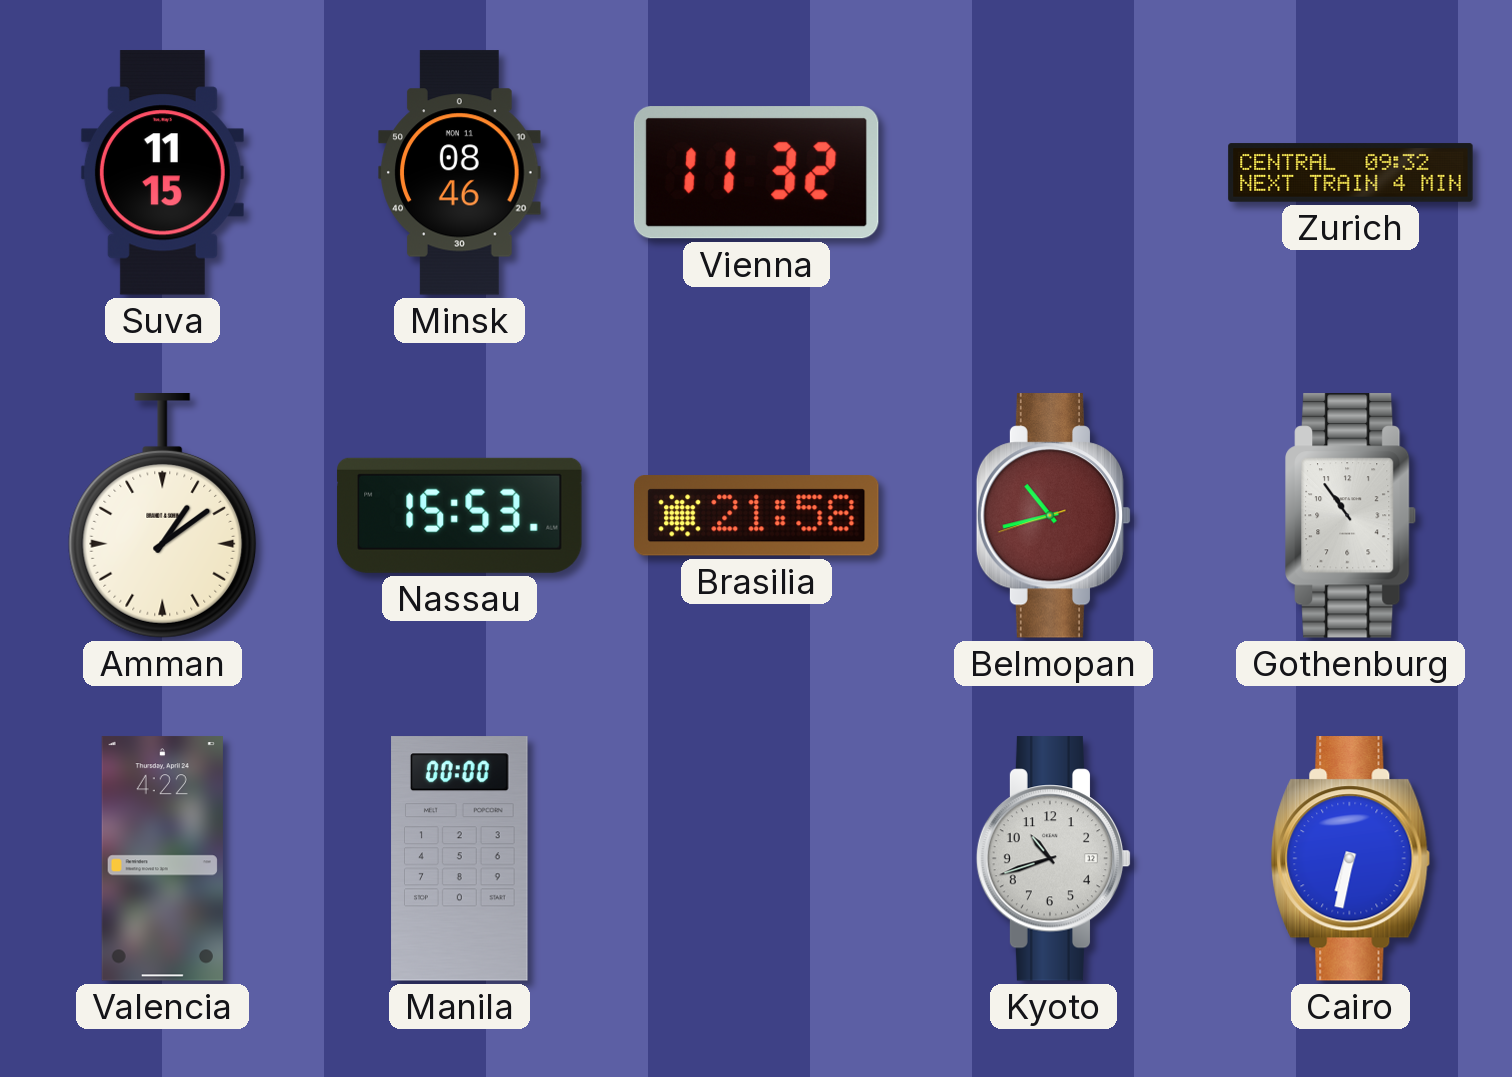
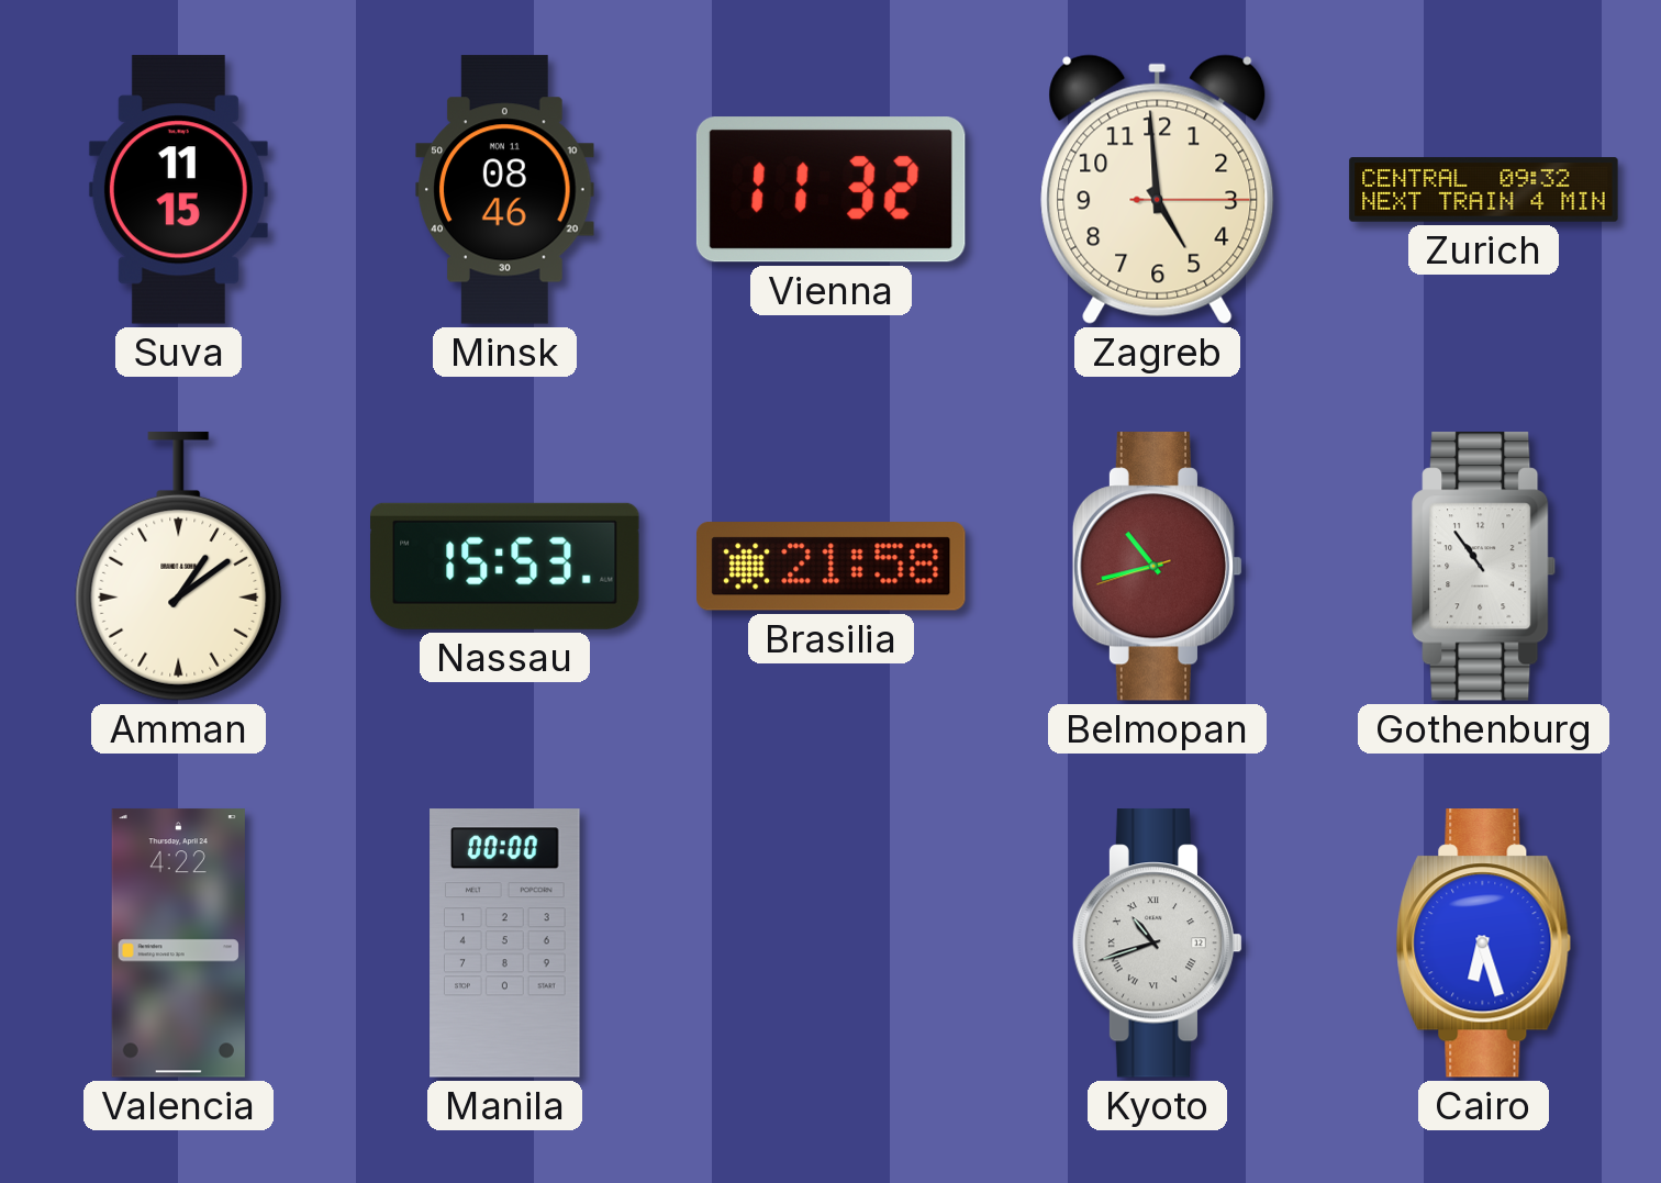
Zagreb: none -> 4:59
Kyoto numerals: Arabic -> Roman
Cairo: 6:32 -> 6:27
